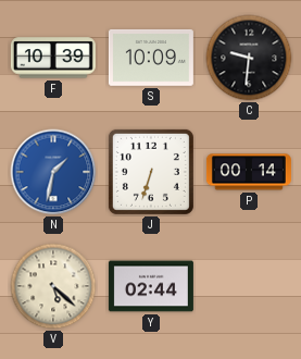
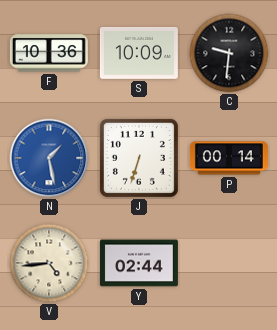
F: 10:39 -> 10:36
N: 1:32 -> 1:28
V: 5:22 -> 4:44
